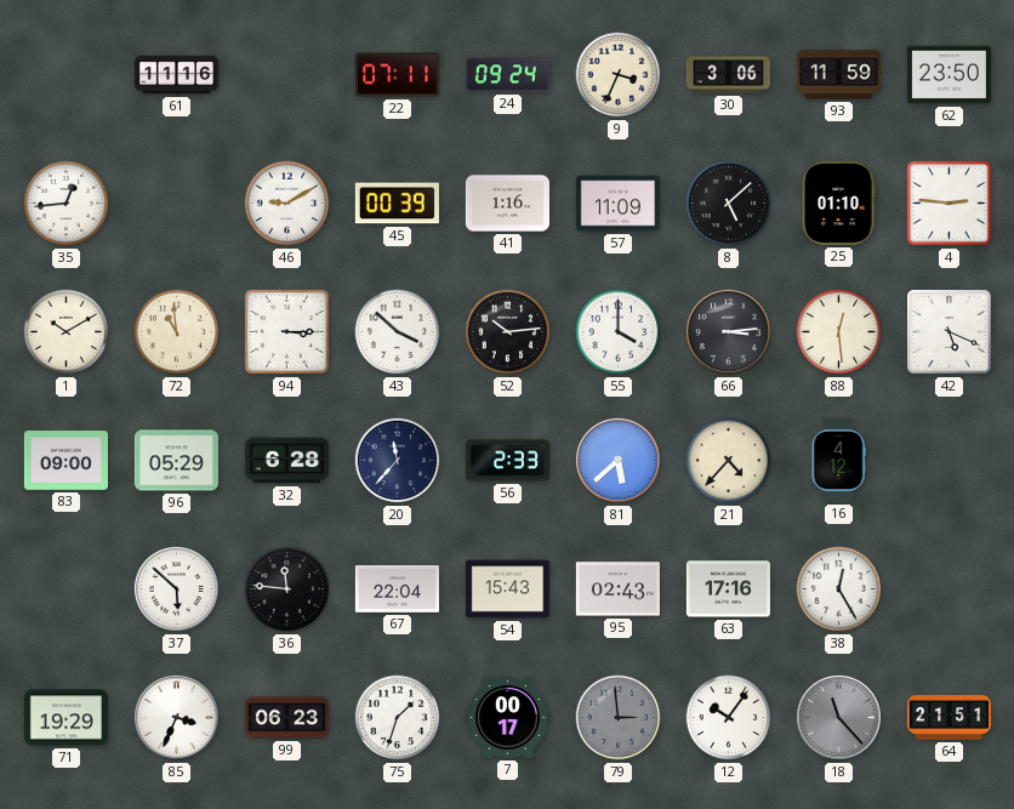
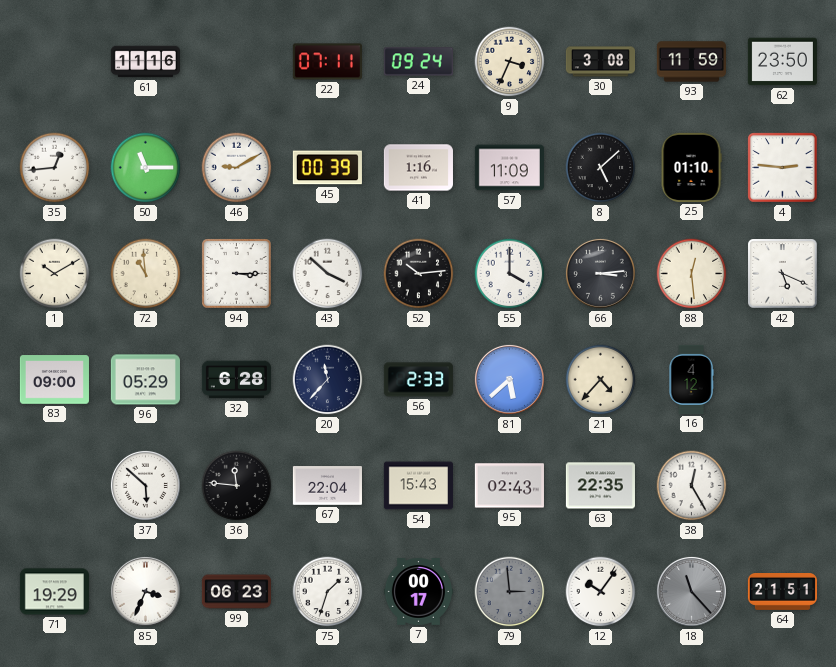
30: 3:06 -> 3:08
50: none -> 11:15
63: 17:16 -> 22:35
